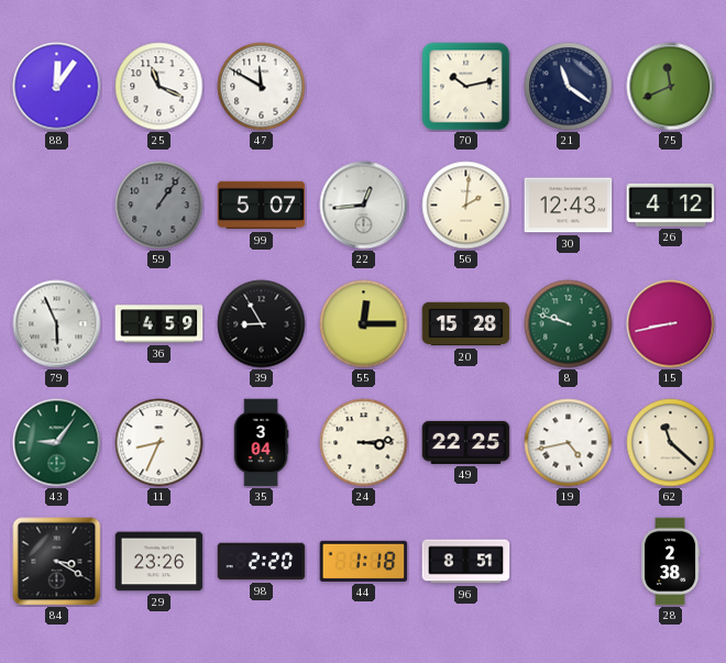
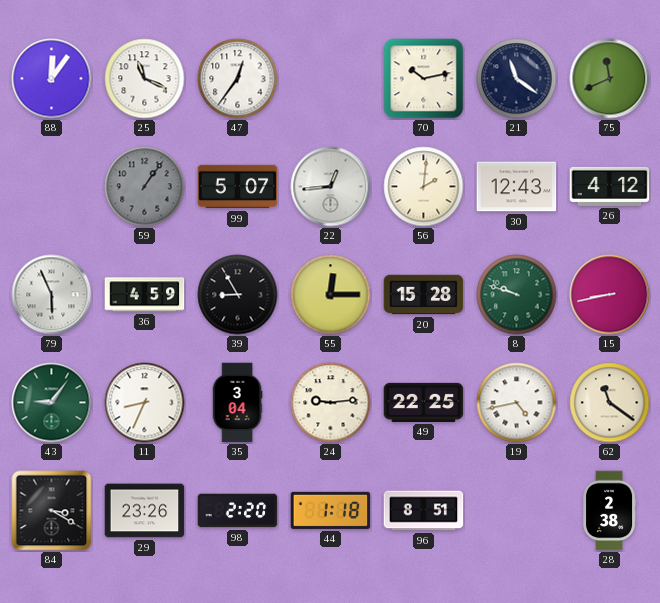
47: 11:50 -> 12:36
24: 3:14 -> 9:14
62: 11:22 -> 11:21
